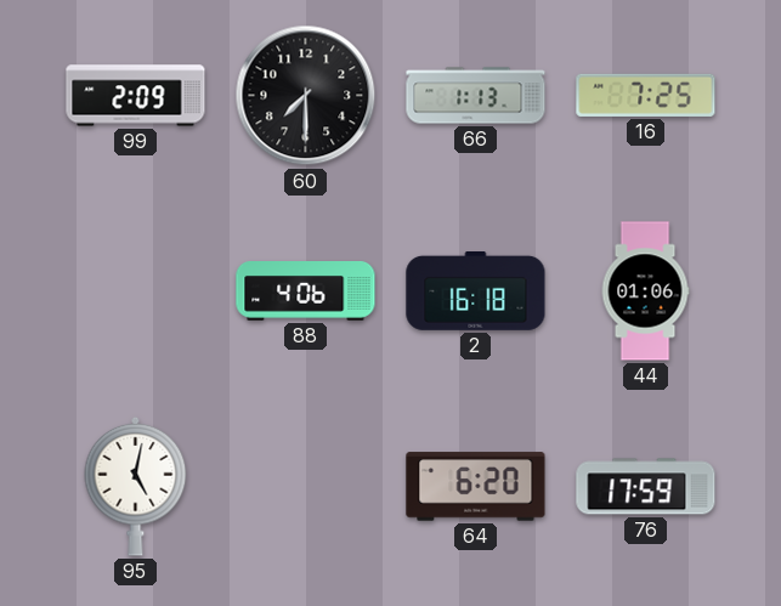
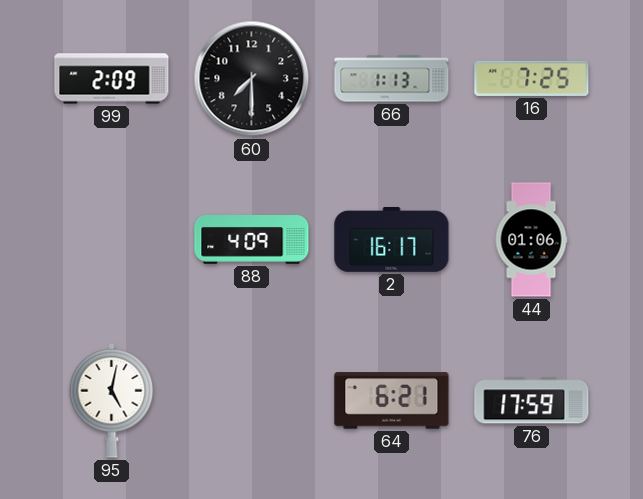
88: 4:06 -> 4:09
2: 16:18 -> 16:17
64: 6:20 -> 6:21
